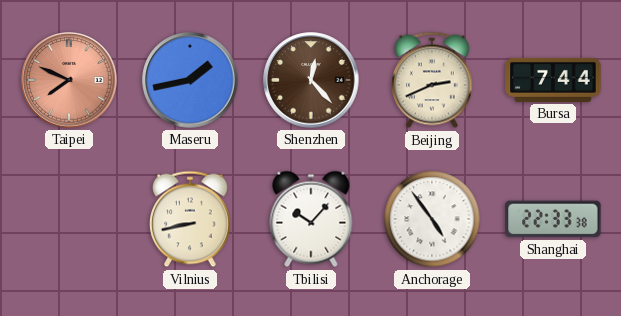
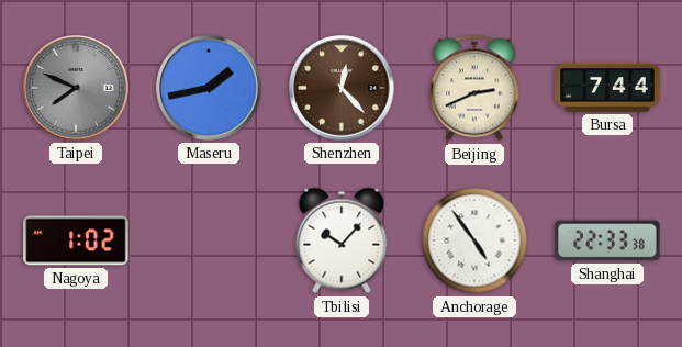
Taipei dial: salmon -> grey
Nagoya: none -> 1:02
Vilnius: 8:43 -> none
